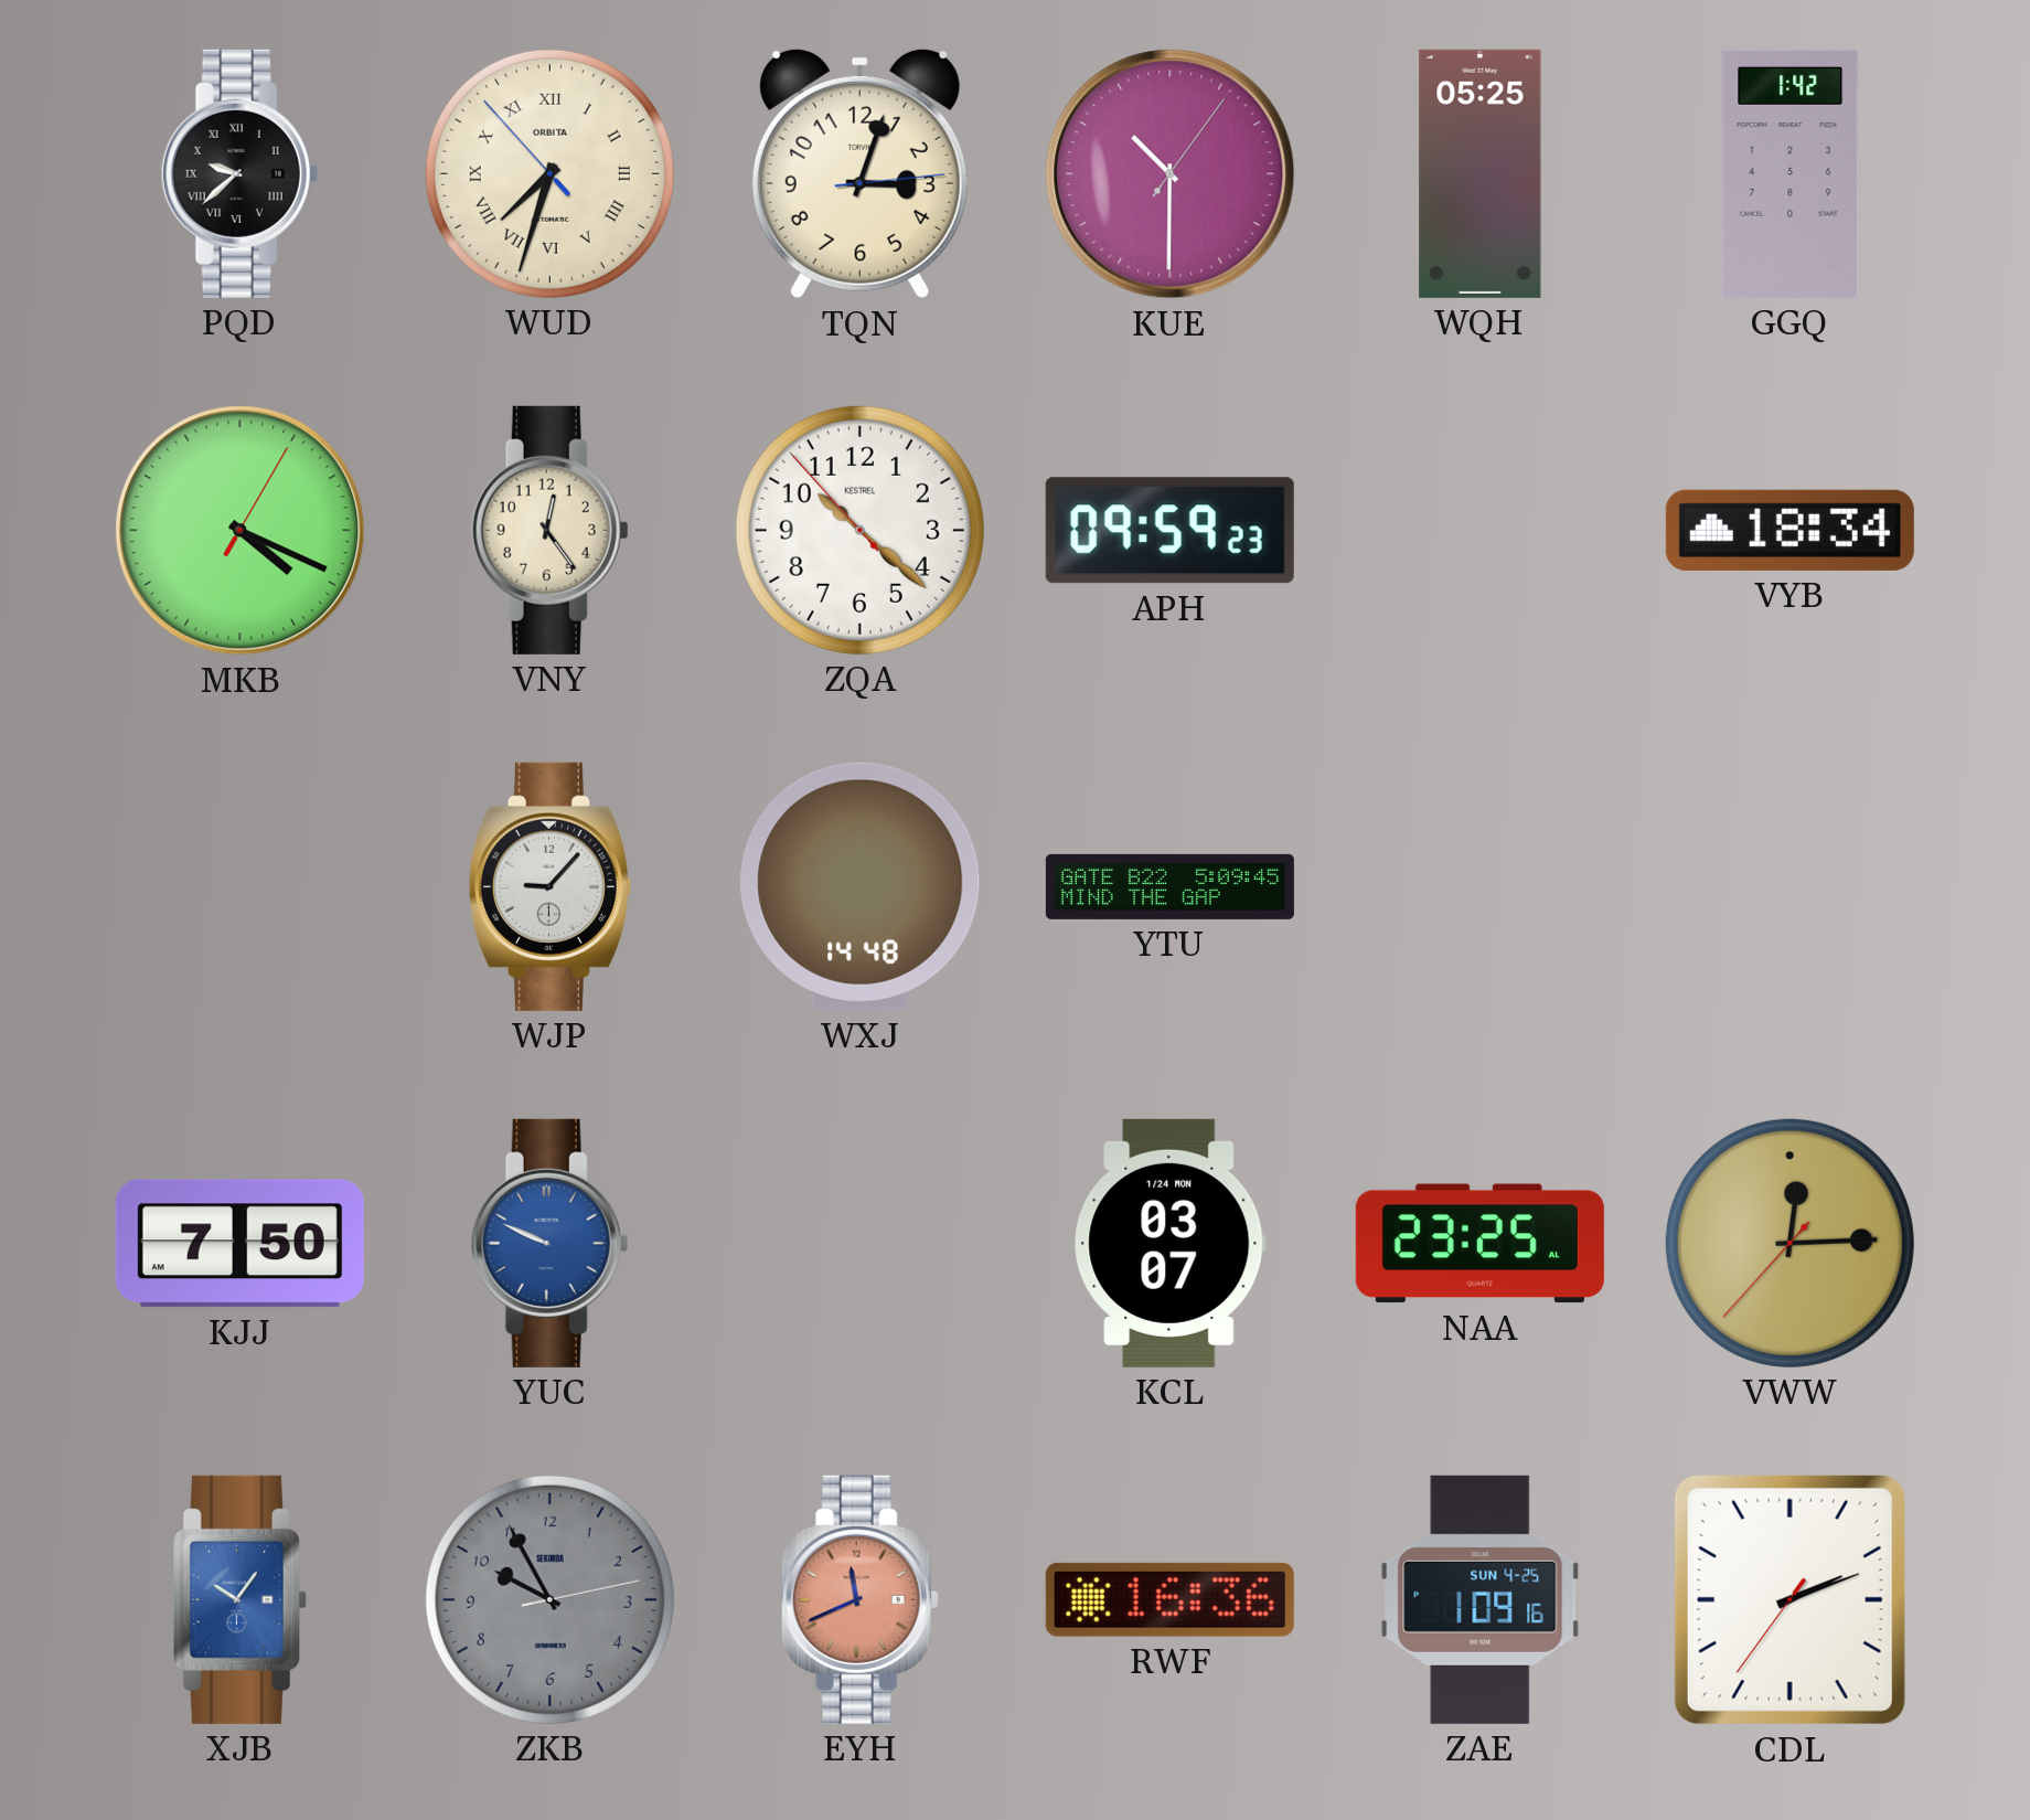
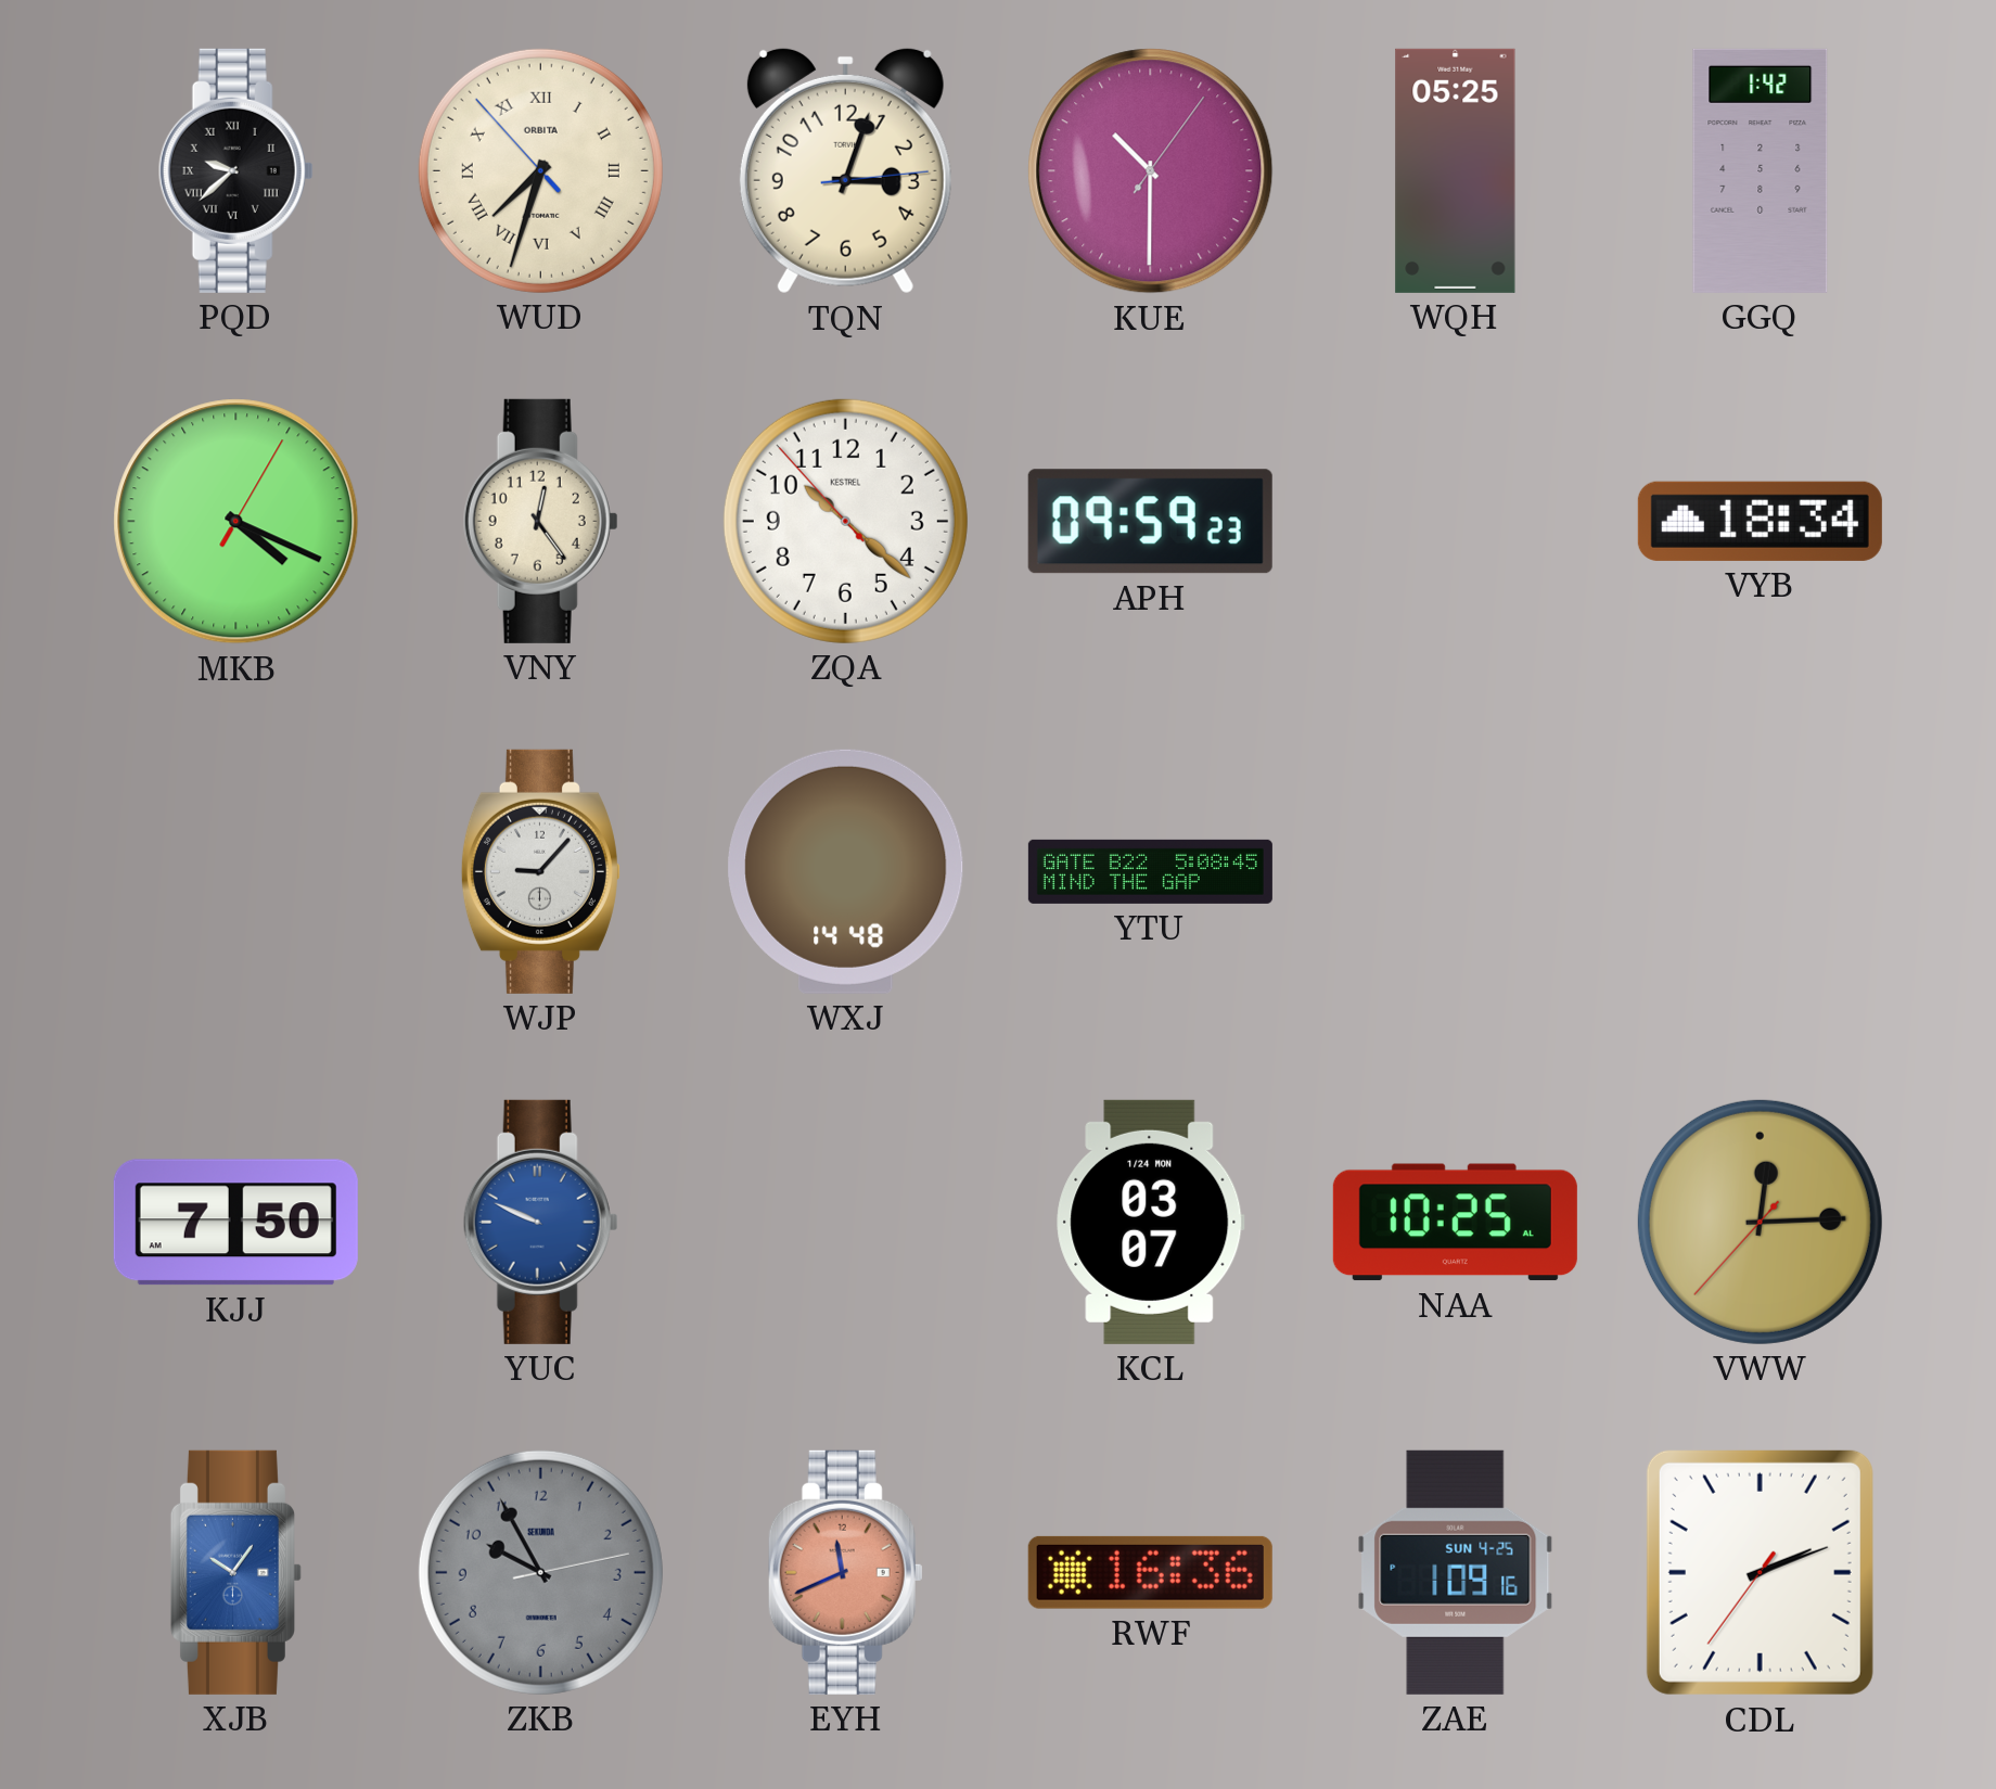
YTU: 5:09 -> 5:08
NAA: 23:25 -> 10:25
